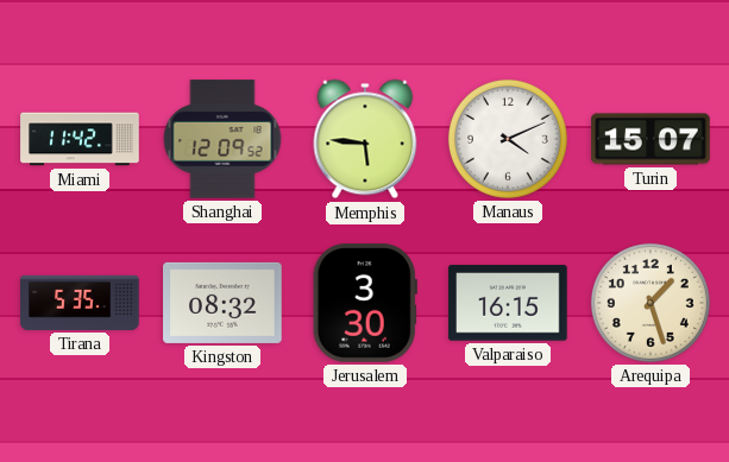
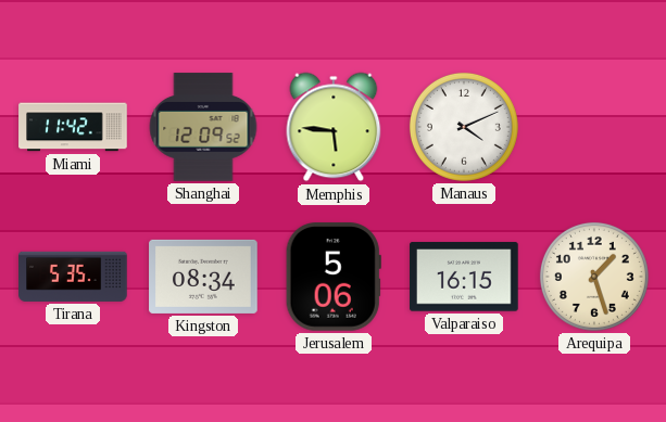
Turin: 15:07 -> none
Kingston: 08:32 -> 08:34
Jerusalem: 3:30 -> 5:06
